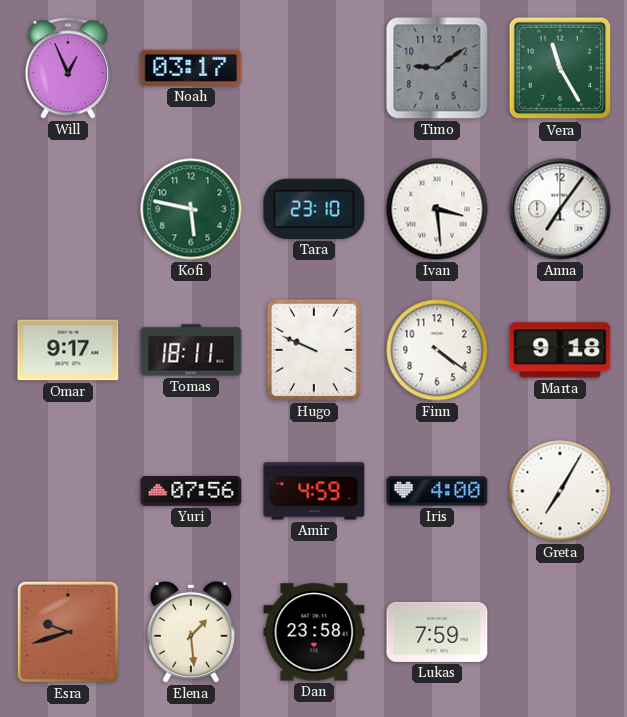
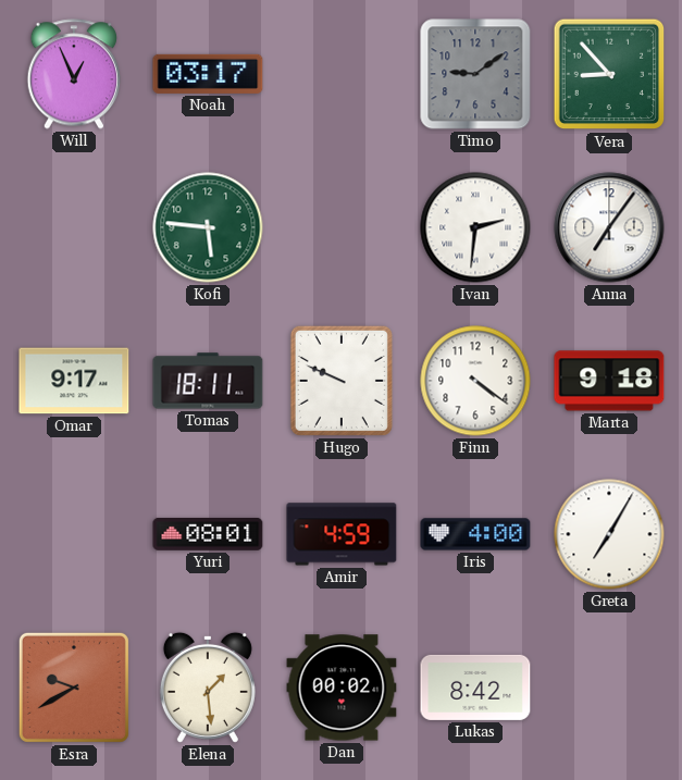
Vera: 11:25 -> 8:53
Kofi: 5:47 -> 5:46
Tara: 23:10 -> none
Ivan: 3:29 -> 2:31
Yuri: 07:56 -> 08:01
Esra: 9:42 -> 9:40
Dan: 23:58 -> 00:02
Lukas: 7:59 -> 8:42
